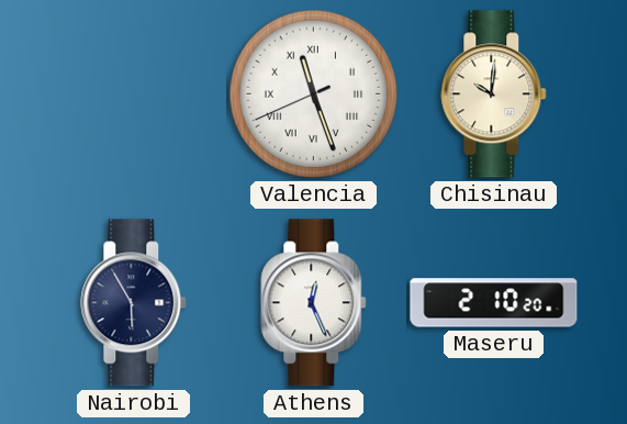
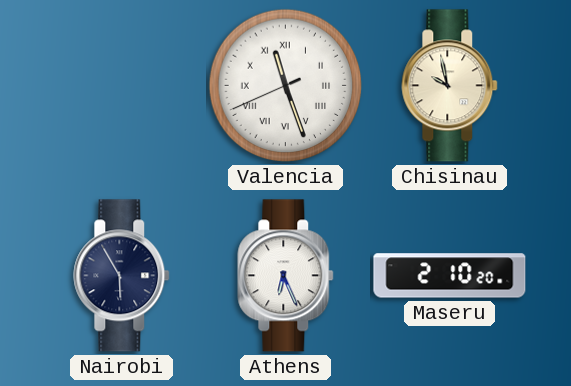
Chisinau: 10:01 -> 9:58
Athens: 12:26 -> 6:26
